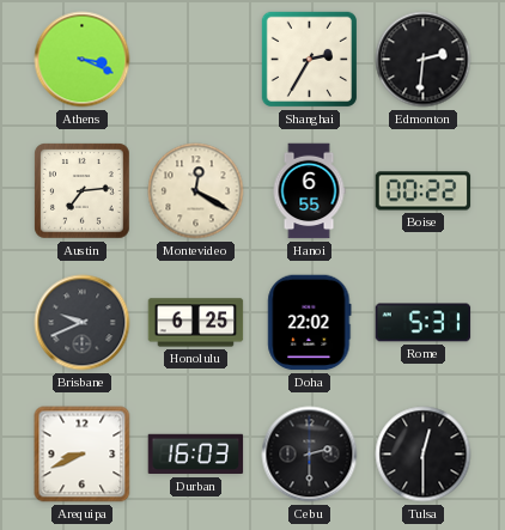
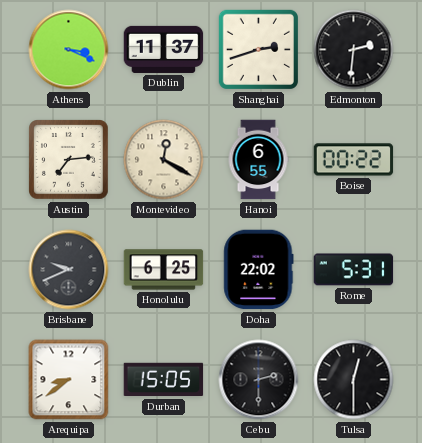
Dublin: none -> 11:37
Shanghai: 2:35 -> 2:42
Arequipa: 8:41 -> 8:39
Durban: 16:03 -> 15:05
